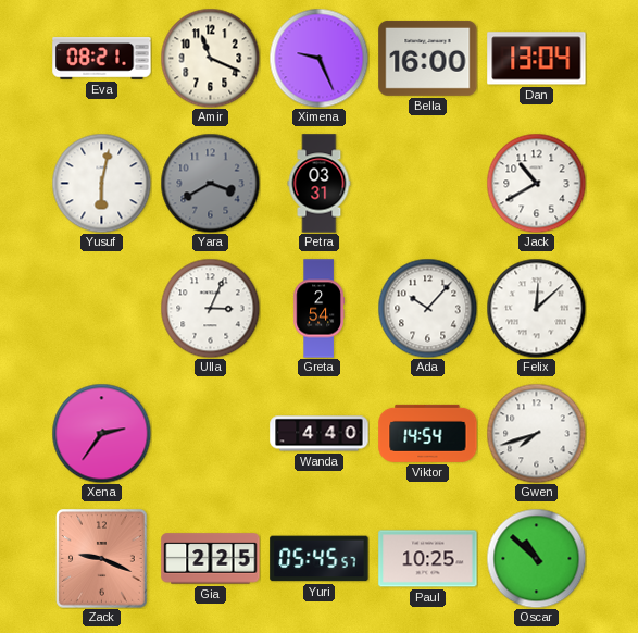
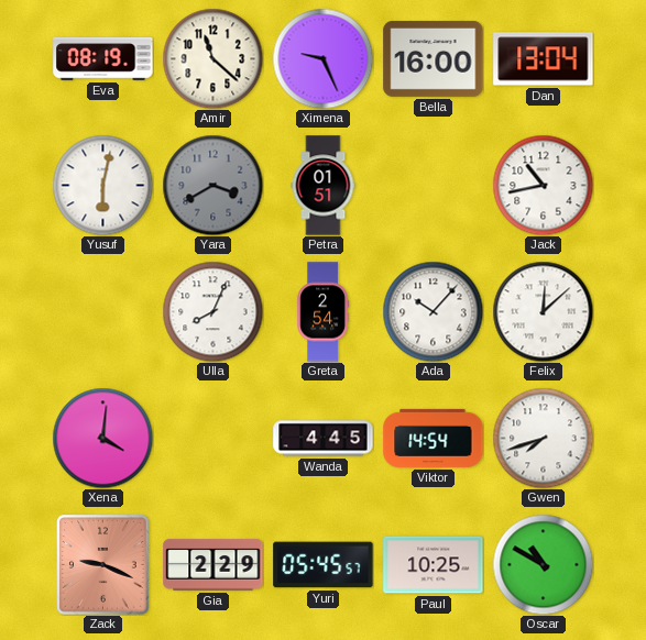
Eva: 08:21 -> 08:19
Amir: 11:19 -> 11:22
Petra: 03:31 -> 01:51
Jack: 10:40 -> 10:43
Ulla: 3:04 -> 8:04
Xena: 2:36 -> 4:01
Wanda: 4:40 -> 4:45
Gia: 2:25 -> 2:29
Oscar: 10:52 -> 10:50
